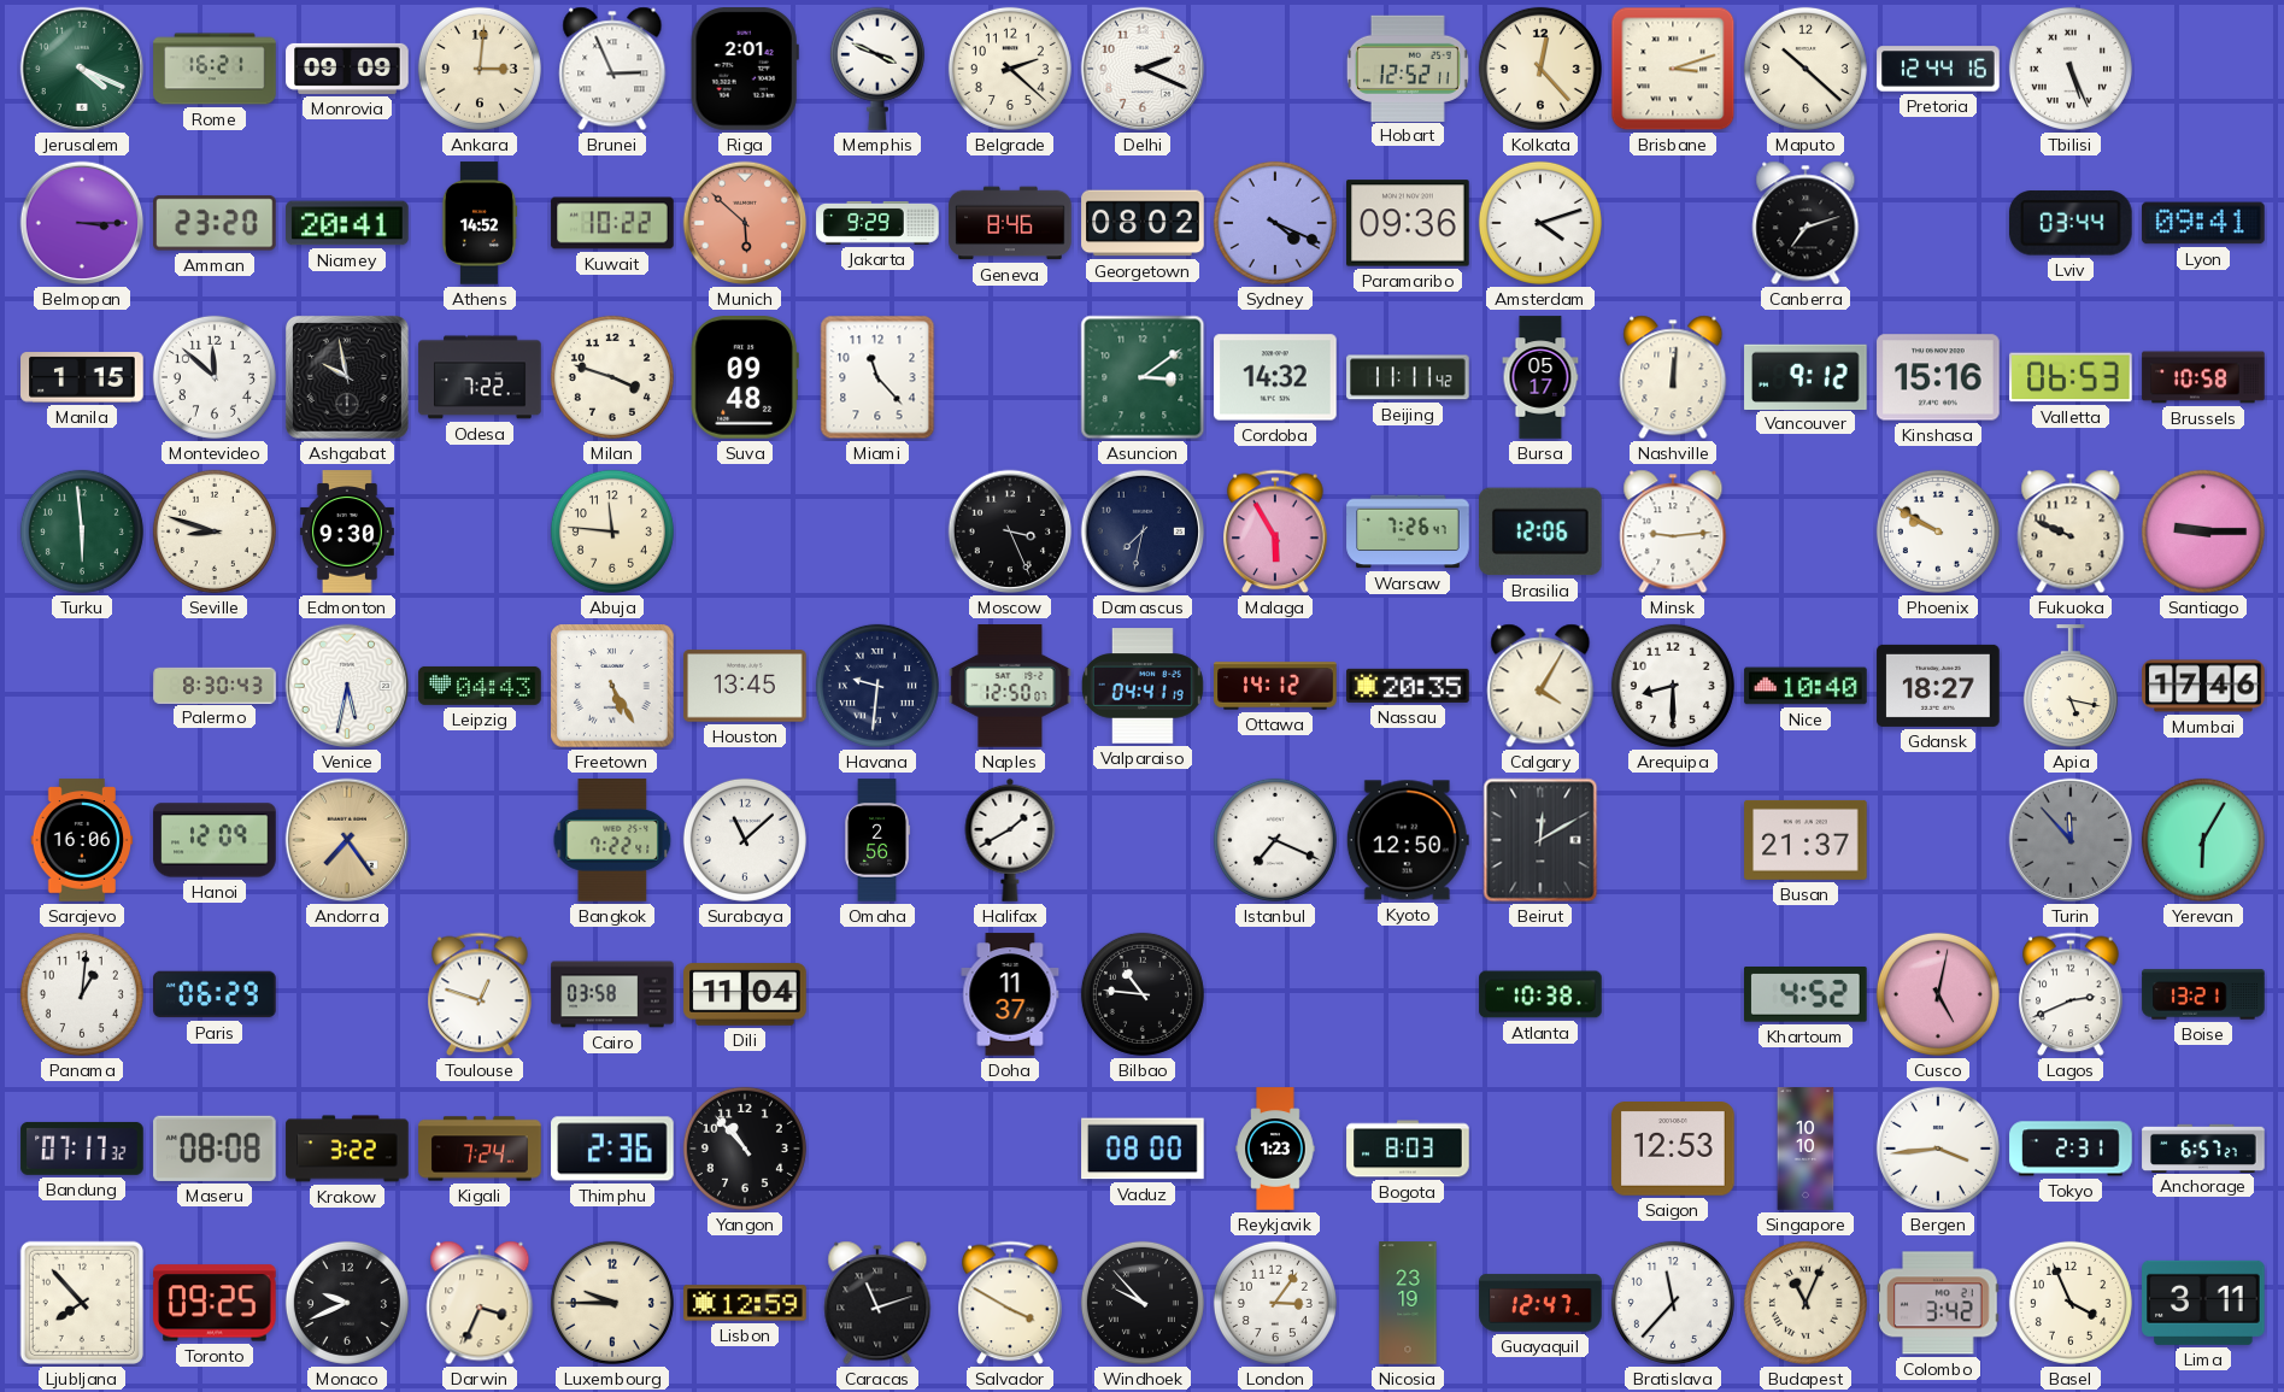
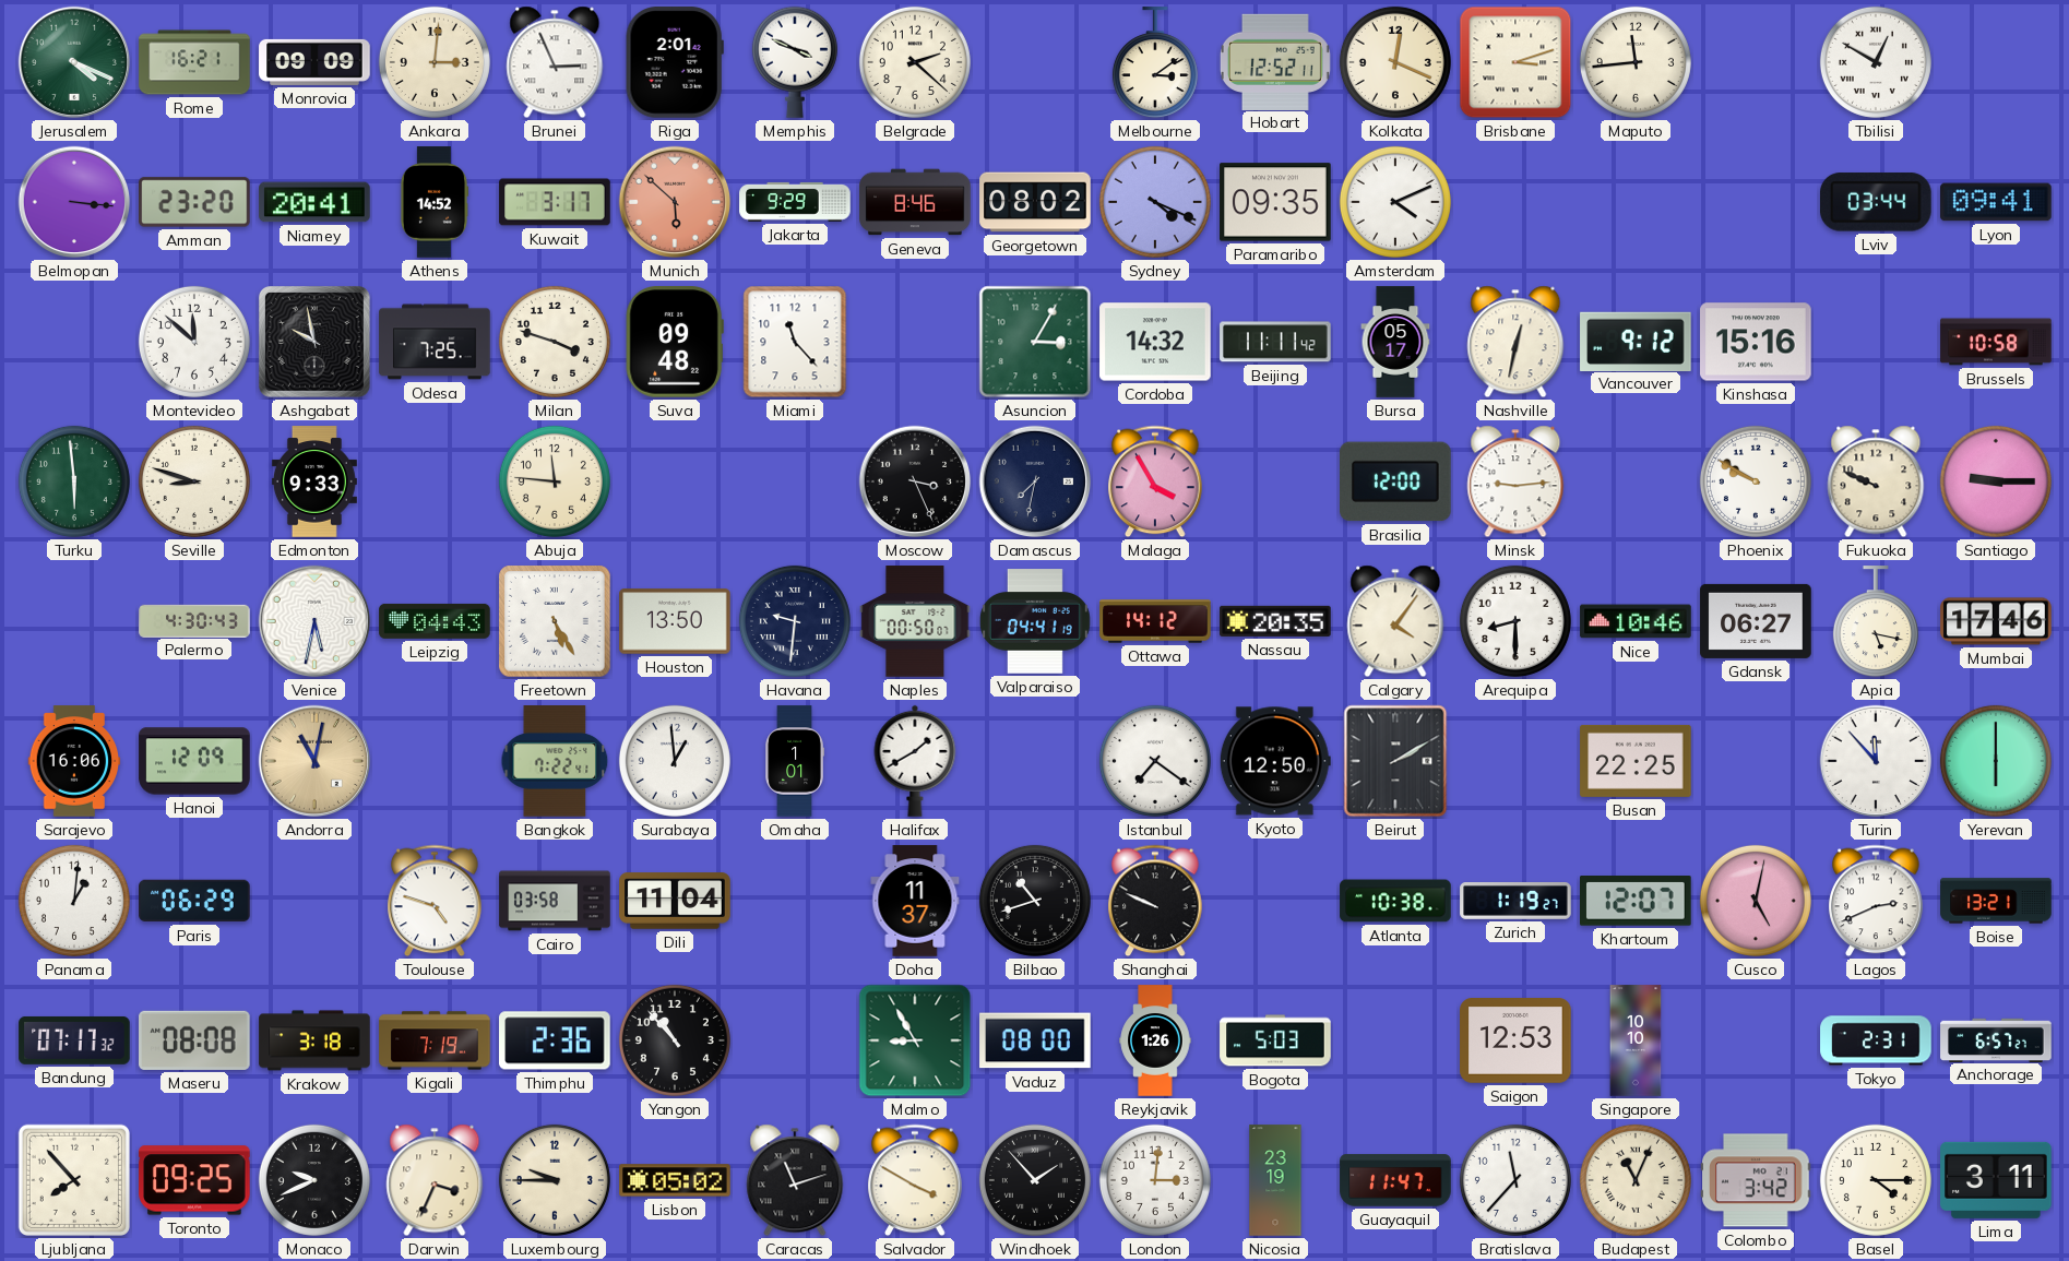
Delhi: 2:19 -> none
Melbourne: none -> 3:09
Kolkata: 12:23 -> 12:19
Maputo: 10:22 -> 11:44
Pretoria: 12:44 -> none
Tbilisi: 5:26 -> 12:50
Belmopan: 3:15 -> 3:16
Kuwait: 10:22 -> 3:17
Paramaribo: 09:36 -> 09:35
Amsterdam: 4:12 -> 4:11
Canberra: 7:12 -> none
Manila: 1:15 -> none
Odesa: 7:22 -> 7:25
Asuncion: 3:09 -> 3:05
Nashville: 12:01 -> 12:32
Valletta: 06:53 -> none
Edmonton: 9:30 -> 9:33
Malaga: 5:55 -> 3:55
Warsaw: 7:26 -> none
Brasilia: 12:06 -> 12:00
Palermo: 8:30 -> 4:30
Houston: 13:45 -> 13:50
Naples: 12:50 -> 00:50
Calgary: 4:05 -> 4:06
Nice: 10:40 -> 10:46
Gdansk: 18:27 -> 06:27
Andorra: 7:24 -> 11:02
Surabaya: 11:08 -> 12:59
Omaha: 2:56 -> 1:01
Istanbul: 7:19 -> 7:21
Beirut: 12:10 -> 2:10
Busan: 21:37 -> 22:25
Turin dial: grey -> white
Yerevan: 6:05 -> 6:00
Toulouse: 12:48 -> 4:48
Bilbao: 10:46 -> 10:42
Shanghai: none -> 9:49
Zurich: none -> 1:19
Khartoum: 4:52 -> 12:07
Krakow: 3:22 -> 3:18
Kigali: 7:24 -> 7:19
Malmo: none -> 8:55
Reykjavik: 1:23 -> 1:26
Bogota: 8:03 -> 5:03
Bergen: 3:44 -> none
Lisbon: 12:59 -> 05:02
Windhoek: 9:53 -> 1:53
London: 3:06 -> 3:01
Guayaquil: 12:47 -> 11:47
Basel: 3:56 -> 4:15
